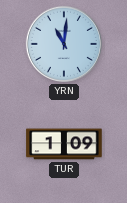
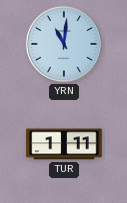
TUR: 1:09 -> 1:11
